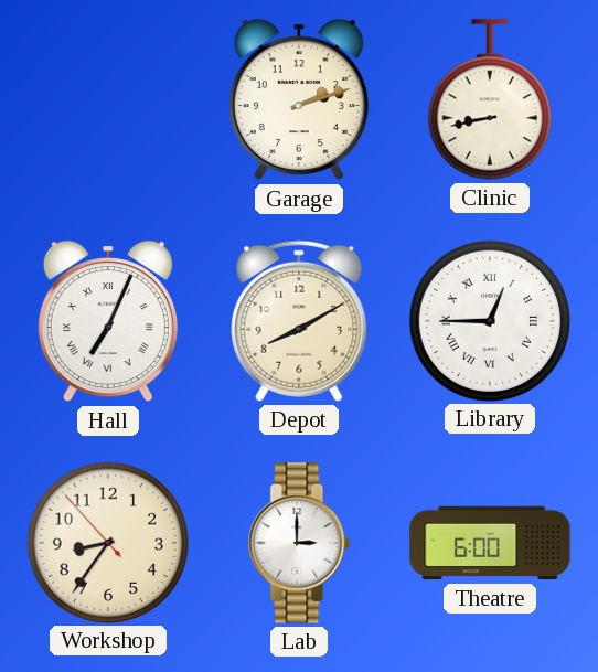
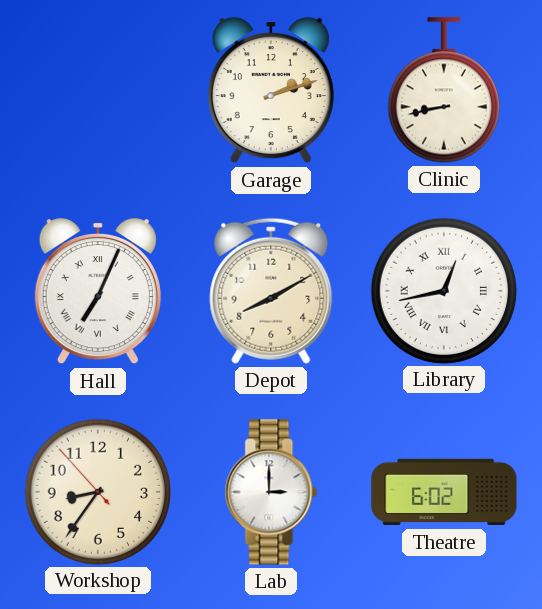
Library: 12:45 -> 12:43
Theatre: 6:00 -> 6:02
